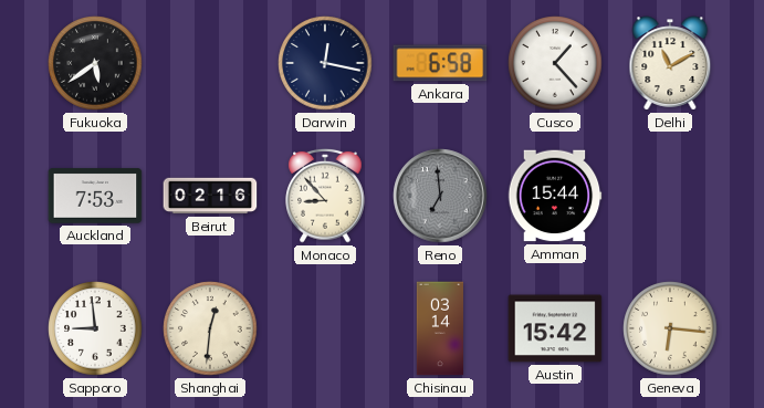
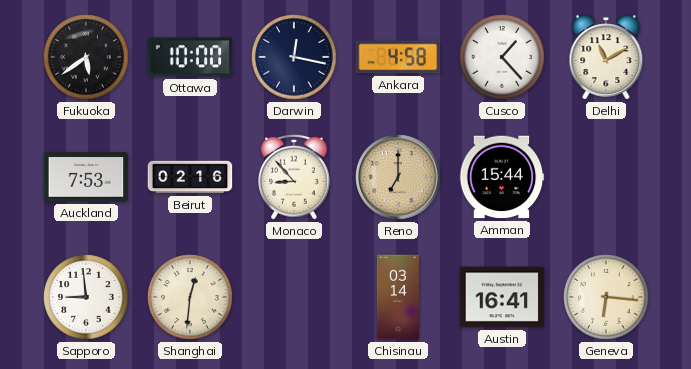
Ottawa: none -> 10:00
Ankara: 6:58 -> 4:58
Reno: 6:59 -> 7:00
Reno dial: grey -> champagne
Austin: 15:42 -> 16:41
